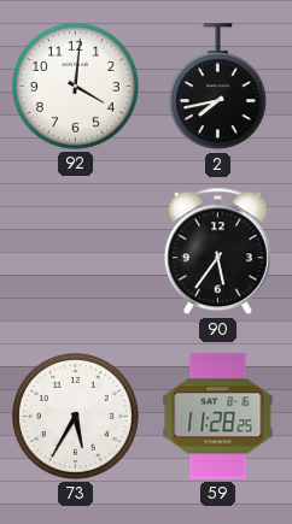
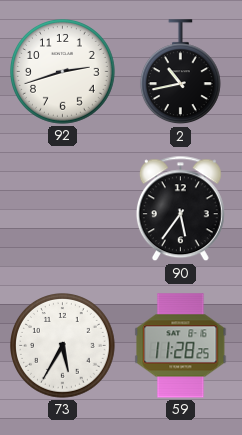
92: 4:01 -> 2:42
2: 7:43 -> 10:43
